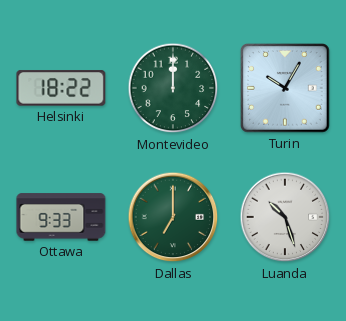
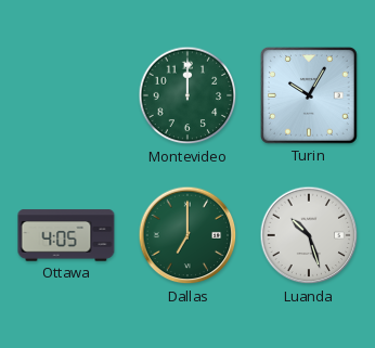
Helsinki: 18:22 -> none
Ottawa: 9:33 -> 4:05
